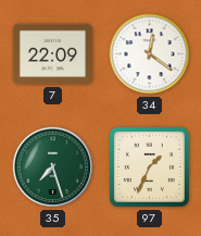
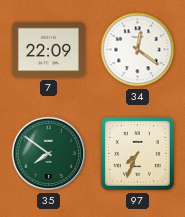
35: 7:27 -> 7:51
97: 1:34 -> 7:34
